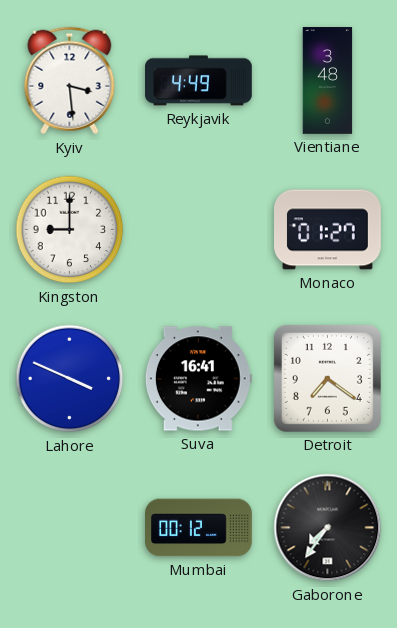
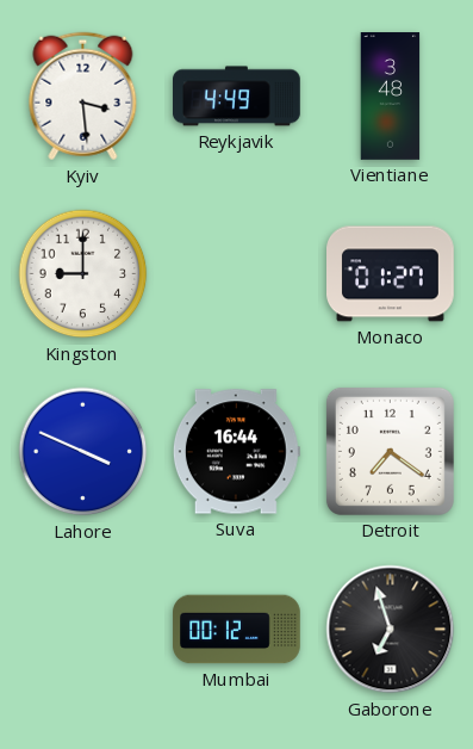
Suva: 16:41 -> 16:44
Gaborone: 7:36 -> 6:57
